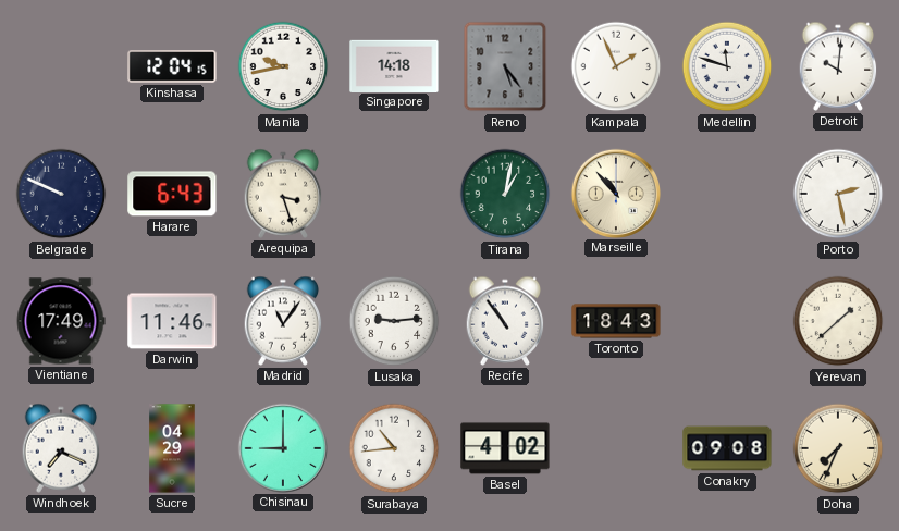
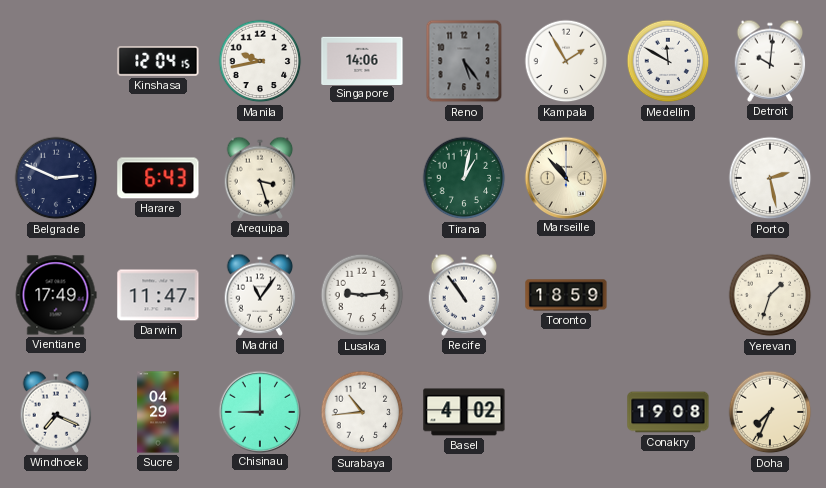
Singapore: 14:18 -> 14:06
Kampala: 1:56 -> 1:55
Medellin: 11:48 -> 11:50
Belgrade: 9:49 -> 2:49
Darwin: 11:46 -> 11:47
Toronto: 18:43 -> 18:59
Yerevan: 1:38 -> 1:33
Conakry: 09:08 -> 19:08
